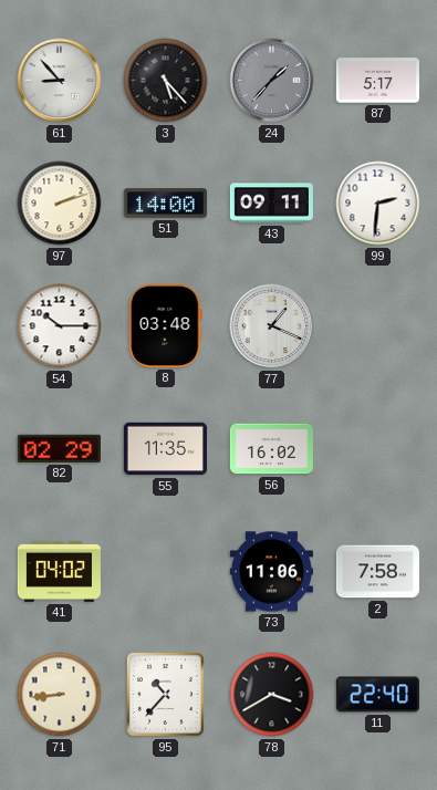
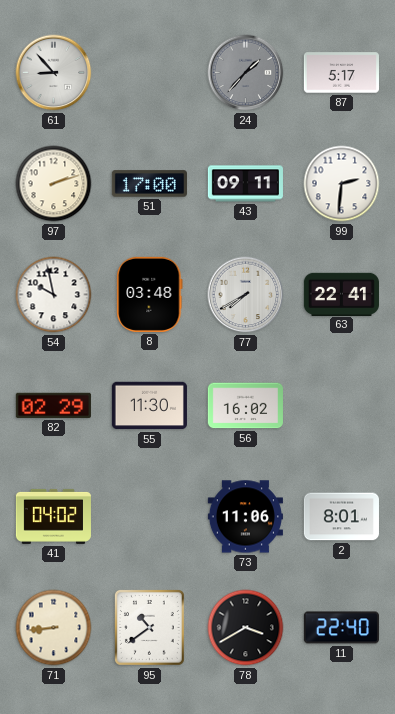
3: 5:23 -> none
51: 14:00 -> 17:00
54: 10:15 -> 9:58
77: 1:19 -> 7:40
63: none -> 22:41
55: 11:35 -> 11:30
2: 7:58 -> 8:01
95: 10:37 -> 10:39
